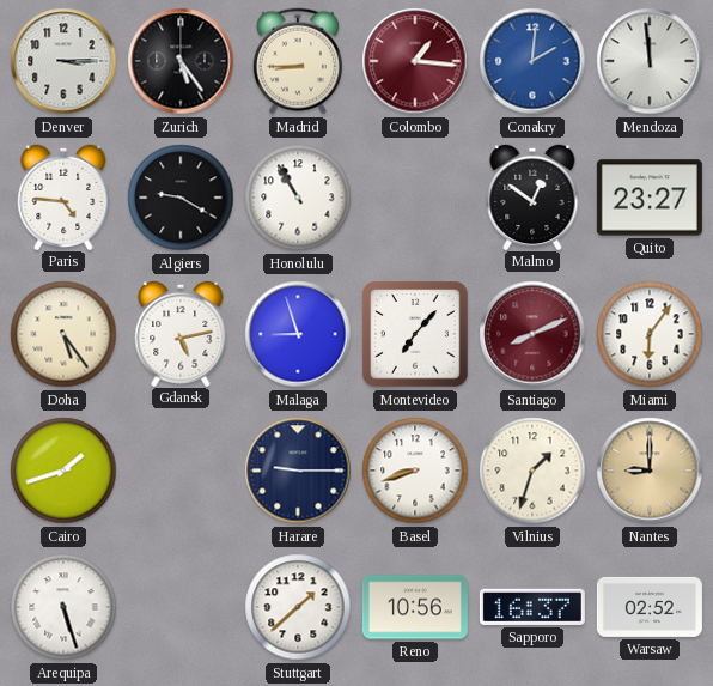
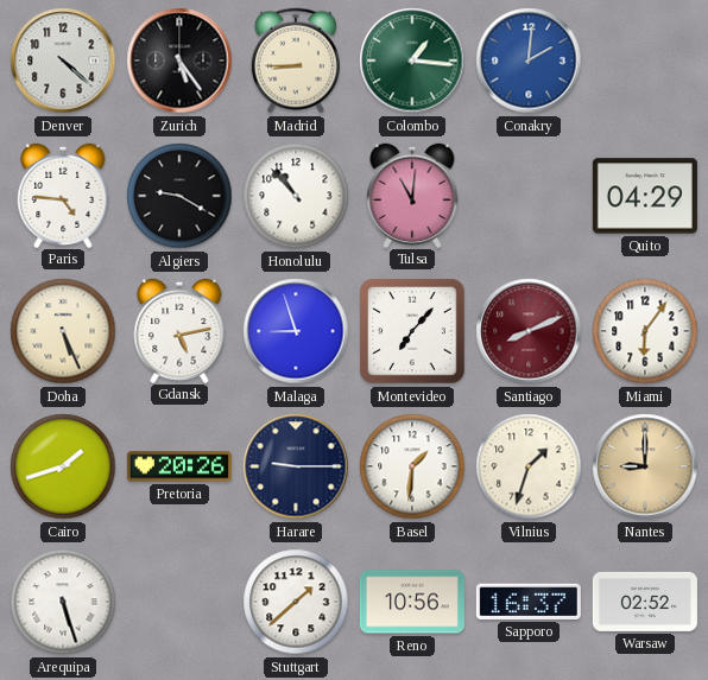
Denver: 3:15 -> 4:22
Colombo dial: burgundy -> green
Mendoza: 11:59 -> none
Honolulu: 10:55 -> 10:53
Tulsa: none -> 11:01
Malmo: 12:51 -> none
Quito: 23:27 -> 04:29
Doha: 5:24 -> 5:26
Pretoria: none -> 20:26
Basel: 8:42 -> 1:31
